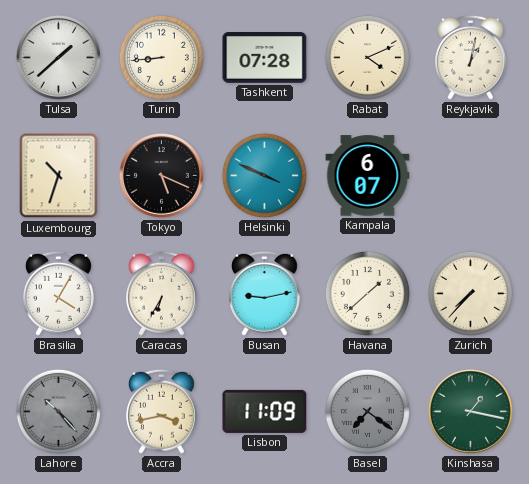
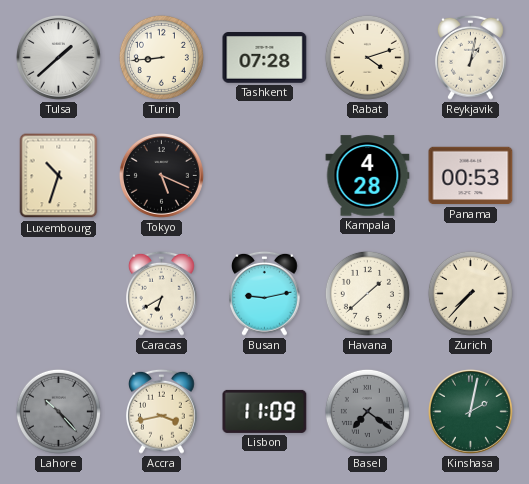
Rabat: 4:11 -> 4:12
Helsinki: 3:49 -> none
Kampala: 6:07 -> 4:28
Panama: none -> 00:53
Brasilia: 4:05 -> none
Caracas: 6:35 -> 6:40
Kinshasa: 1:17 -> 2:02
